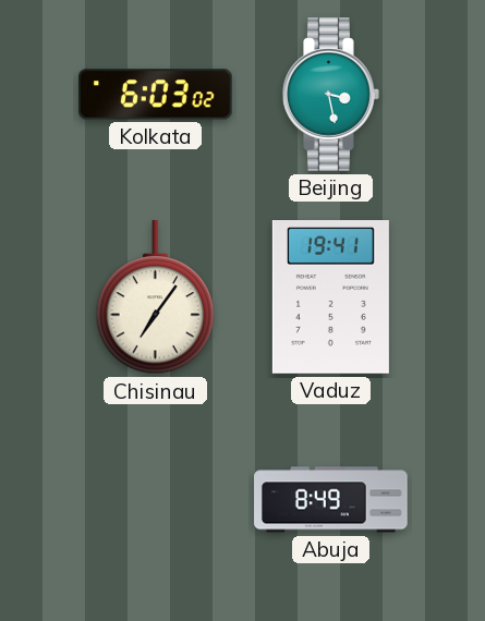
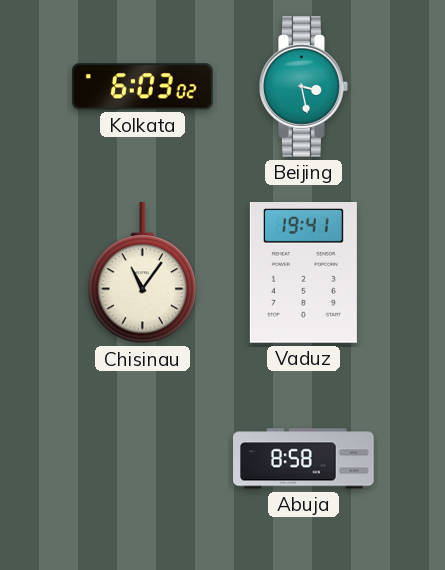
Chisinau: 7:06 -> 11:06
Abuja: 8:49 -> 8:58
